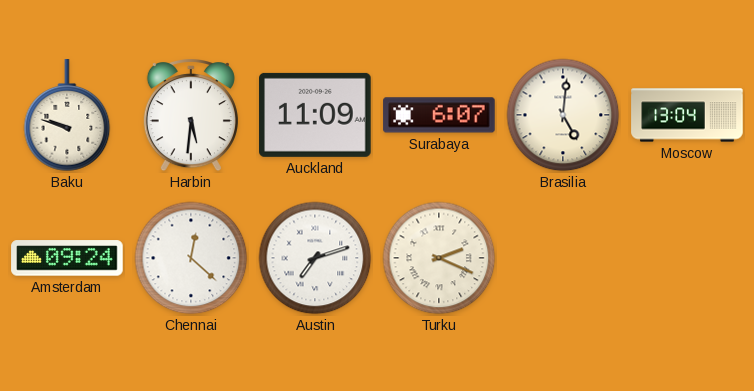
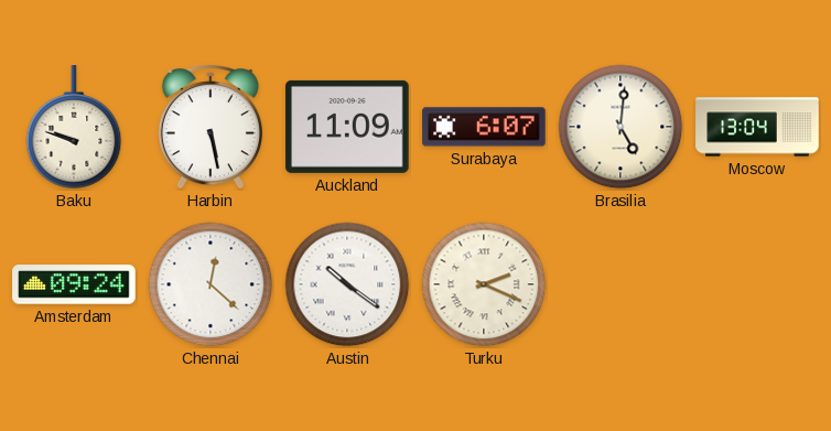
Harbin: 5:31 -> 5:28
Austin: 7:12 -> 10:21
